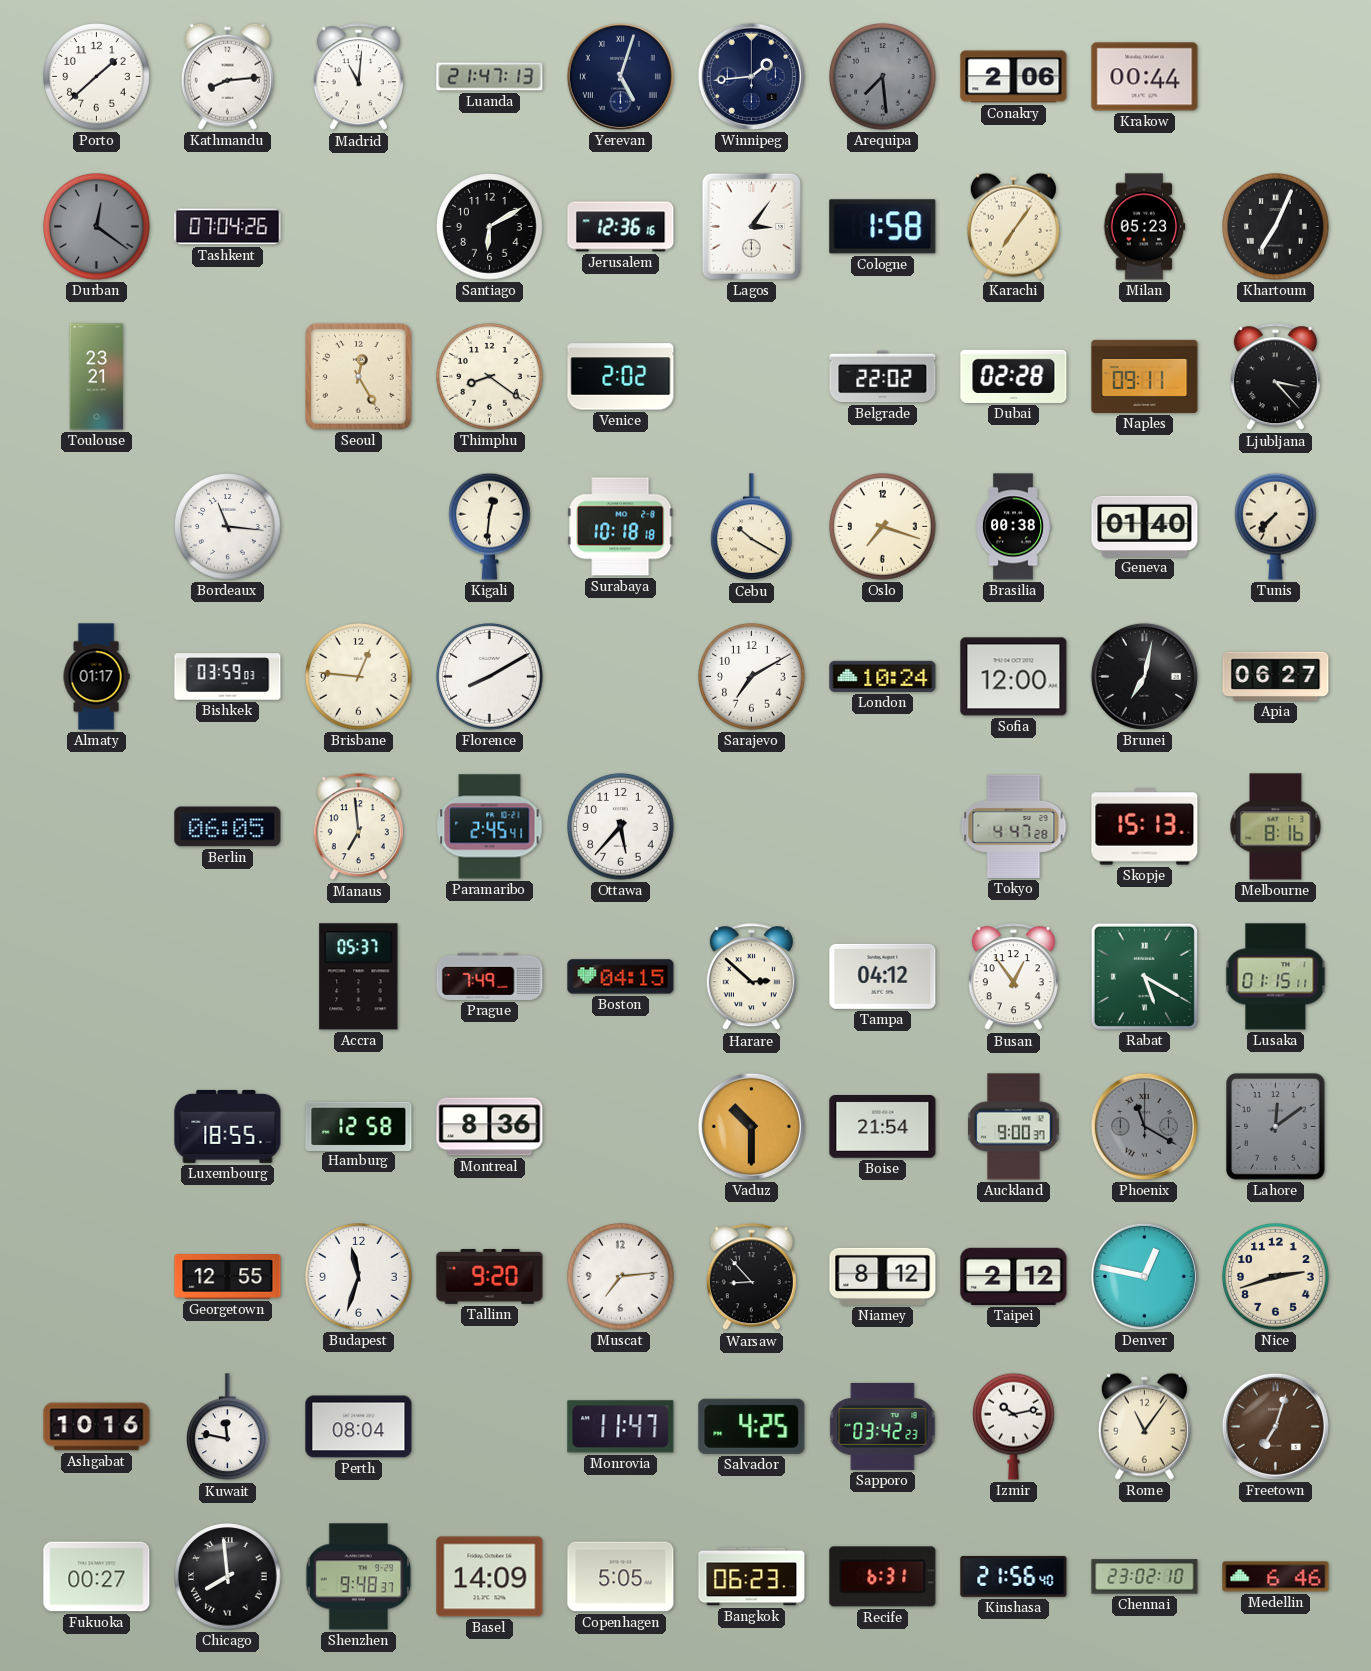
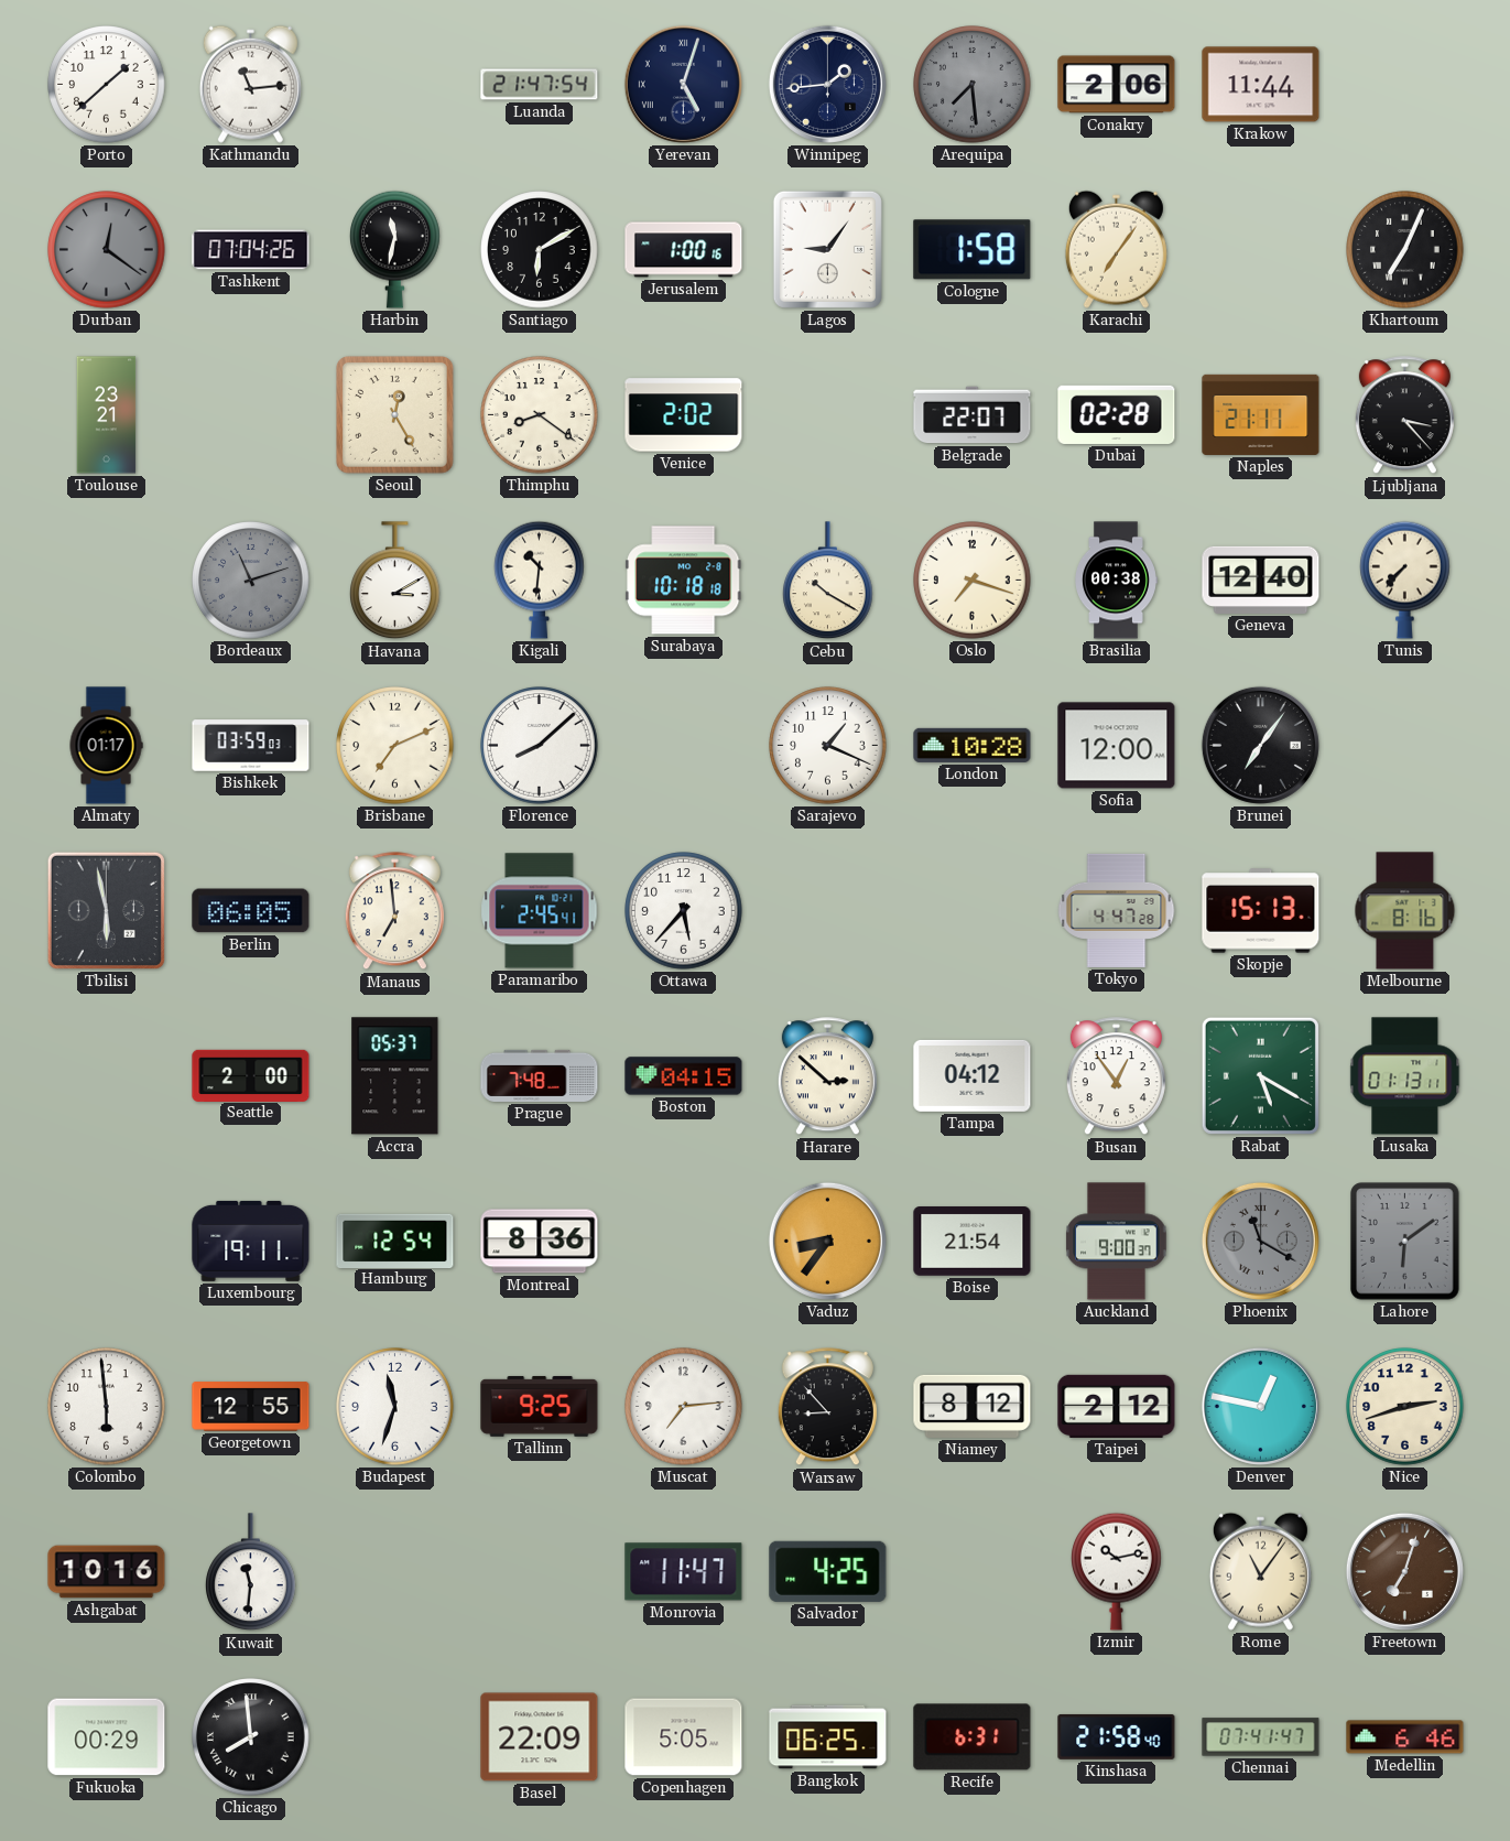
Kathmandu: 8:14 -> 11:14
Madrid: 11:01 -> none
Luanda: 21:47:13 -> 21:47:54
Krakow: 00:44 -> 11:44
Harbin: none -> 11:32
Jerusalem: 12:36 -> 1:00
Lagos: 3:06 -> 9:06
Milan: 05:23 -> none
Belgrade: 22:02 -> 22:07
Naples: 09:11 -> 21:11
Bordeaux: 11:16 -> 11:12
Bordeaux dial: white -> grey
Havana: none -> 3:10
Kigali: 12:31 -> 10:31
Geneva: 01:40 -> 12:40
Brisbane: 12:46 -> 7:11
Florence: 8:10 -> 8:08
Sarajevo: 7:10 -> 1:19
London: 10:24 -> 10:28
Brunei: 7:02 -> 7:06
Apia: 06:27 -> none
Tbilisi: none -> 5:58
Seattle: none -> 2:00
Prague: 7:49 -> 7:48
Lusaka: 01:15 -> 01:13
Luxembourg: 18:55 -> 19:11
Hamburg: 12:58 -> 12:54
Vaduz: 10:30 -> 8:36
Lahore: 12:09 -> 6:09
Colombo: none -> 5:59
Tallinn: 9:20 -> 9:25
Kuwait: 11:47 -> 11:31
Perth: 08:04 -> none
Sapporo: 03:42 -> none
Fukuoka: 00:27 -> 00:29
Shenzhen: 9:48 -> none
Basel: 14:09 -> 22:09
Bangkok: 06:23 -> 06:25
Kinshasa: 21:56 -> 21:58
Chennai: 23:02 -> 07:41
